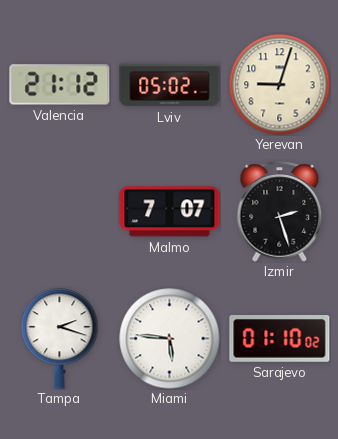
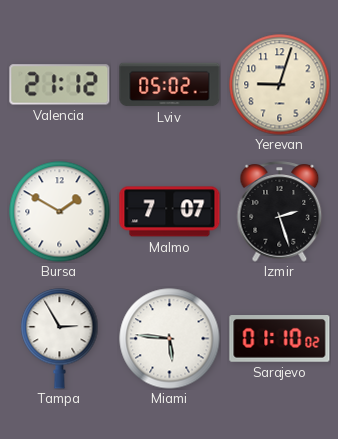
Bursa: none -> 1:50
Tampa: 2:18 -> 2:55
